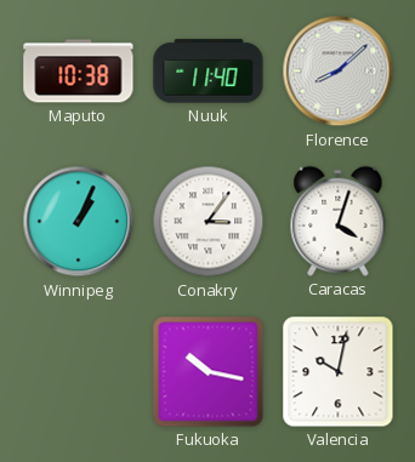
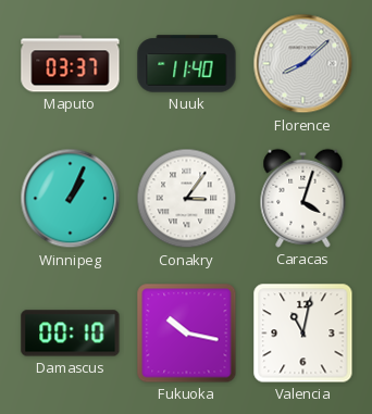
Maputo: 10:38 -> 03:37
Damascus: none -> 00:10
Valencia: 10:02 -> 11:02
